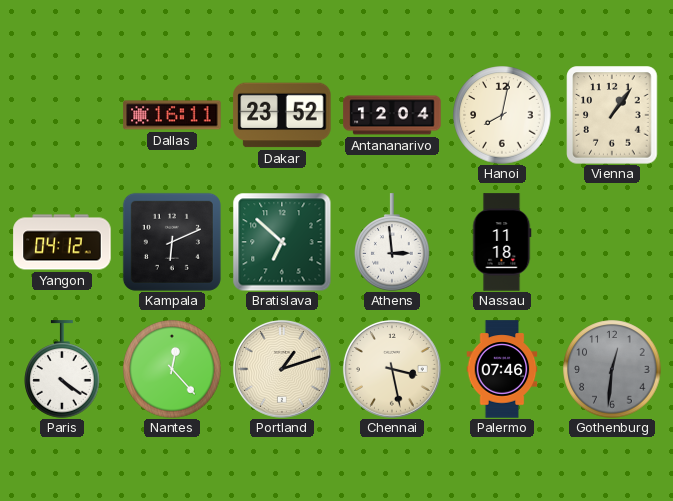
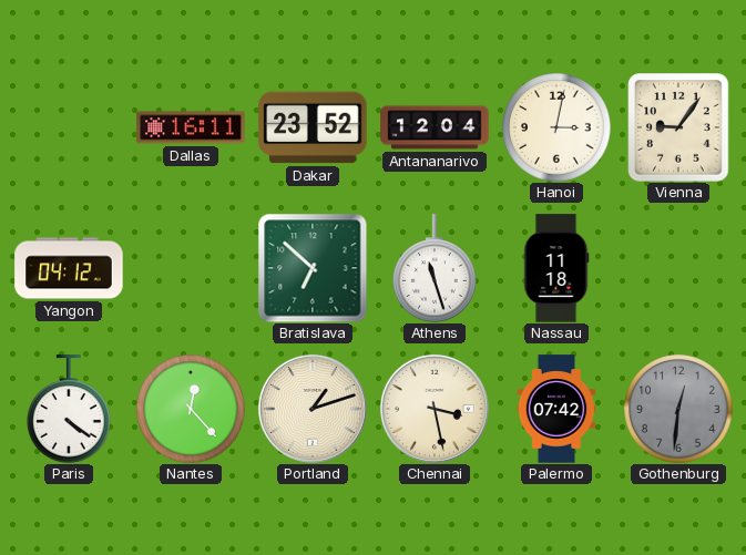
Hanoi: 8:02 -> 3:02
Vienna: 1:06 -> 9:06
Kampala: 6:11 -> none
Athens: 2:59 -> 11:27
Palermo: 07:46 -> 07:42
